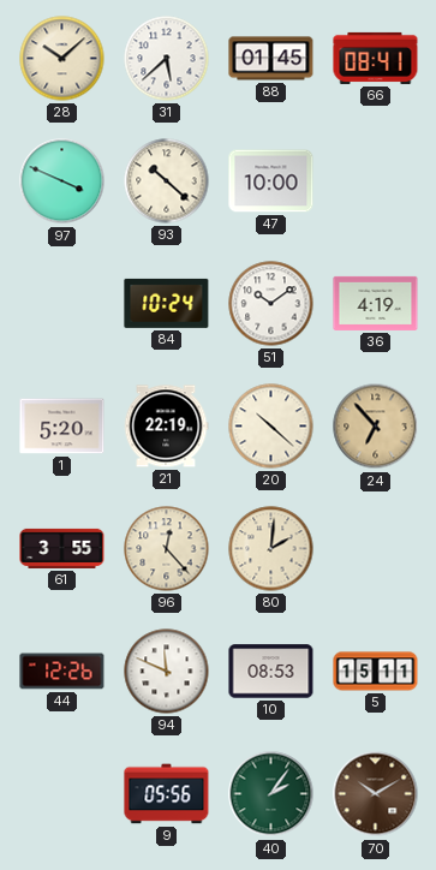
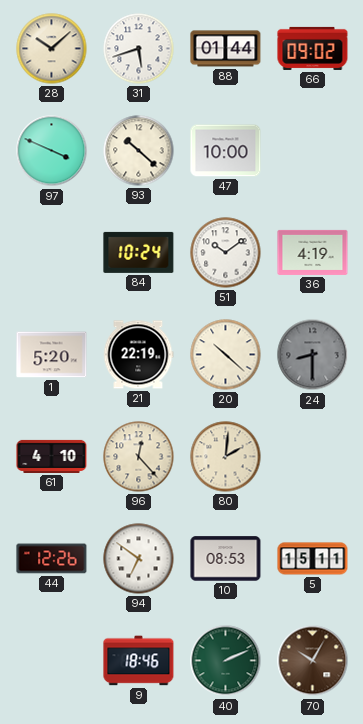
31: 5:38 -> 5:42
88: 01:45 -> 01:44
66: 08:41 -> 09:02
24: 6:53 -> 8:30
24 dial: champagne -> grey
61: 3:55 -> 4:10
94: 11:49 -> 6:51
9: 05:56 -> 18:46
40: 2:06 -> 2:11
70: 10:10 -> 10:05
